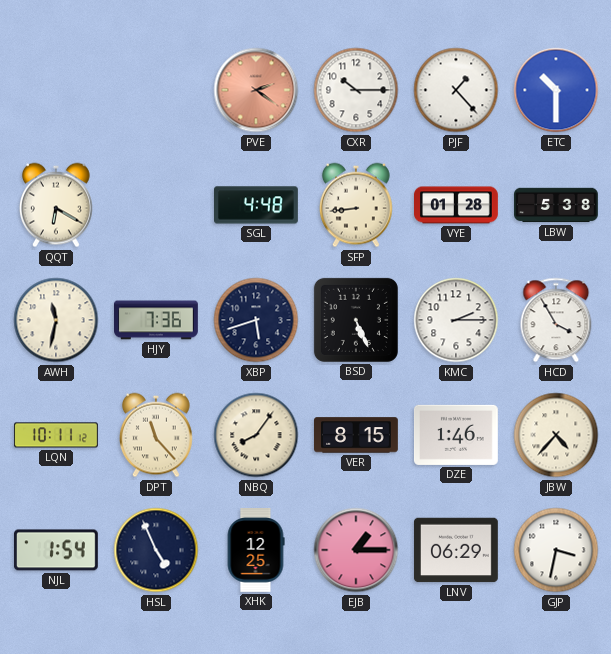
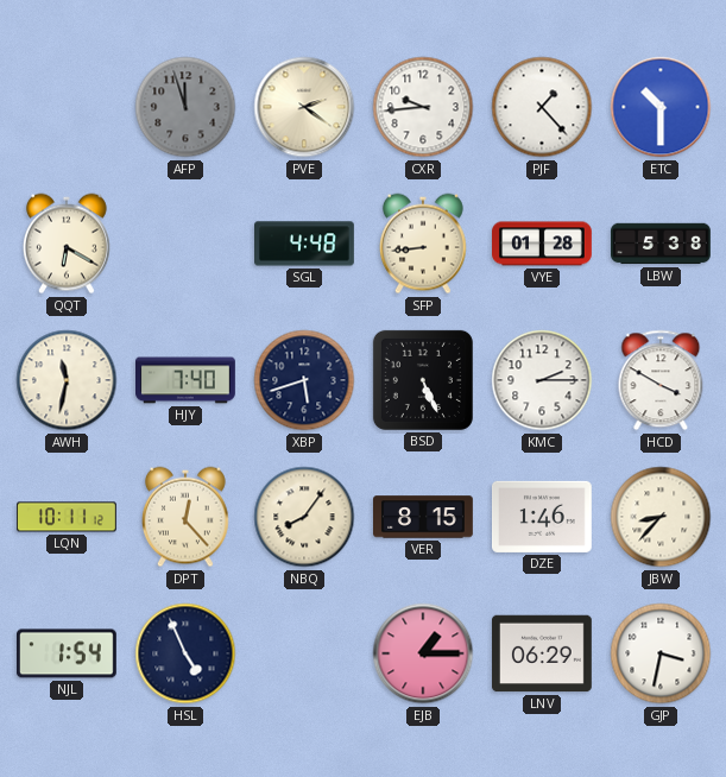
AFP: none -> 11:57
PVE dial: salmon -> cream
CXR: 10:15 -> 9:44
HJY: 7:36 -> 7:40
HCD: 3:55 -> 3:50
DPT: 11:23 -> 12:23
JBW: 4:37 -> 8:37
XHK: 12:25 -> none
